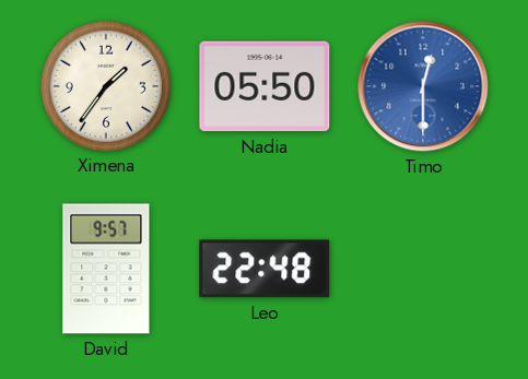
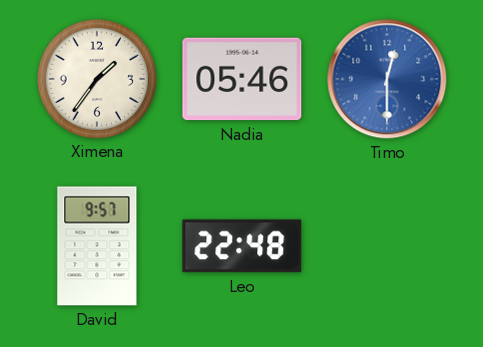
Nadia: 05:50 -> 05:46
